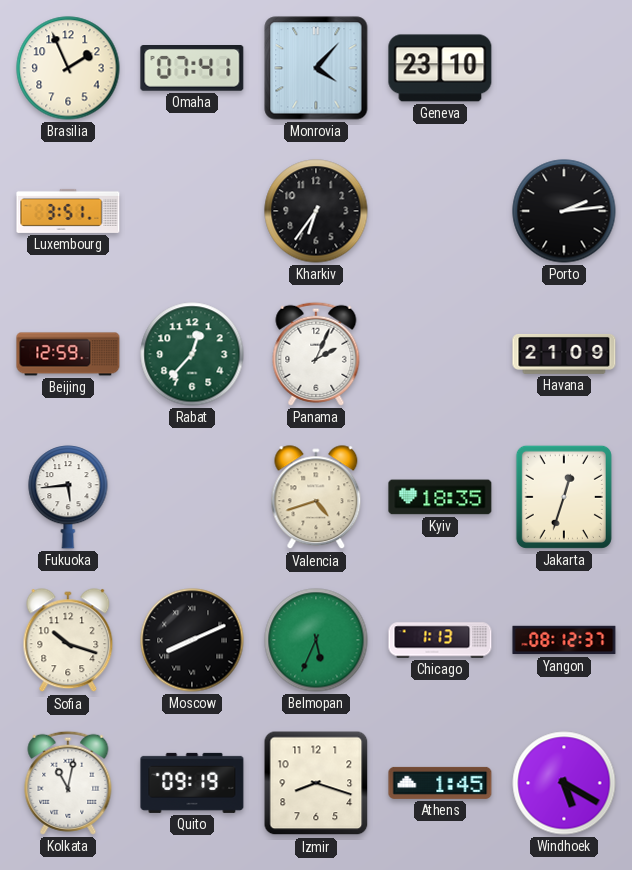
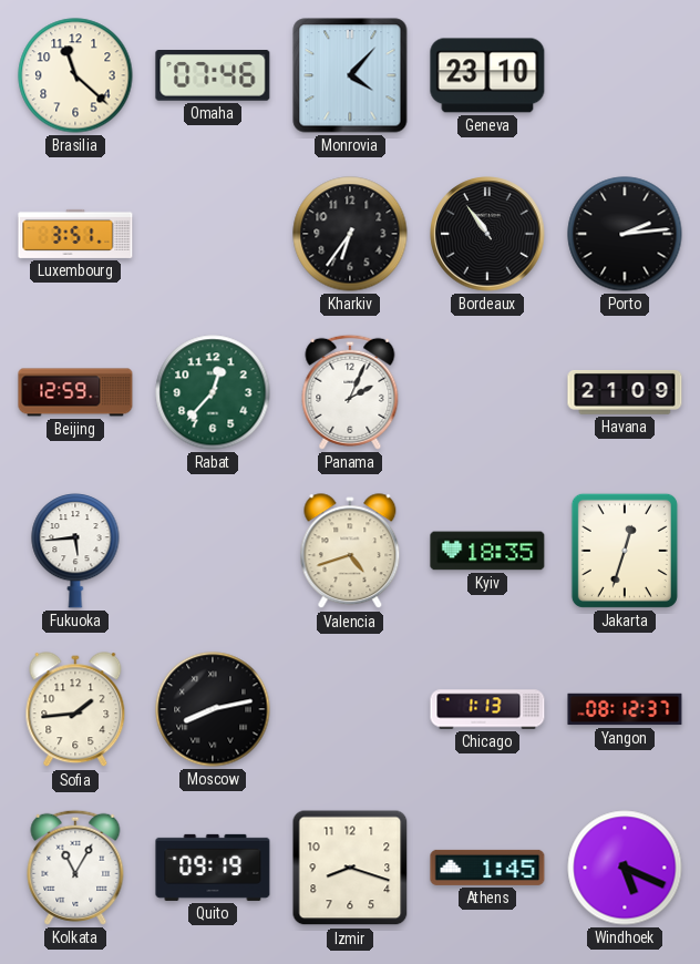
Brasilia: 1:56 -> 11:22
Omaha: 07:41 -> 07:46
Bordeaux: none -> 10:54
Sofia: 10:18 -> 1:44
Moscow: 8:11 -> 8:13
Belmopan: 5:34 -> none
Kolkata: 11:02 -> 11:05
Windhoek: 5:20 -> 5:19
